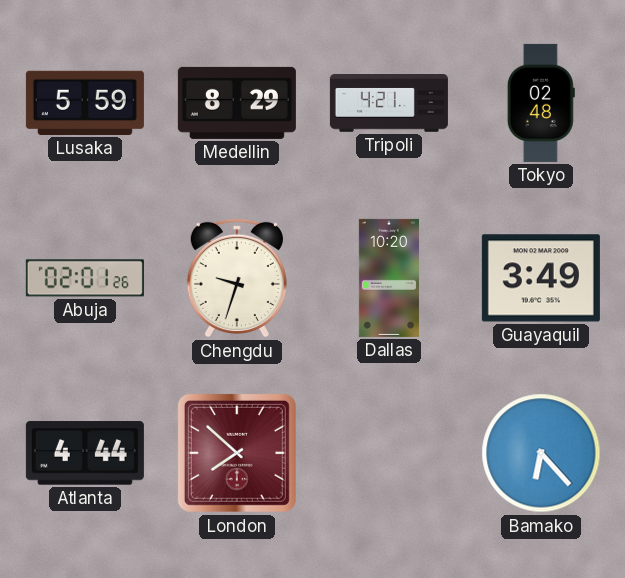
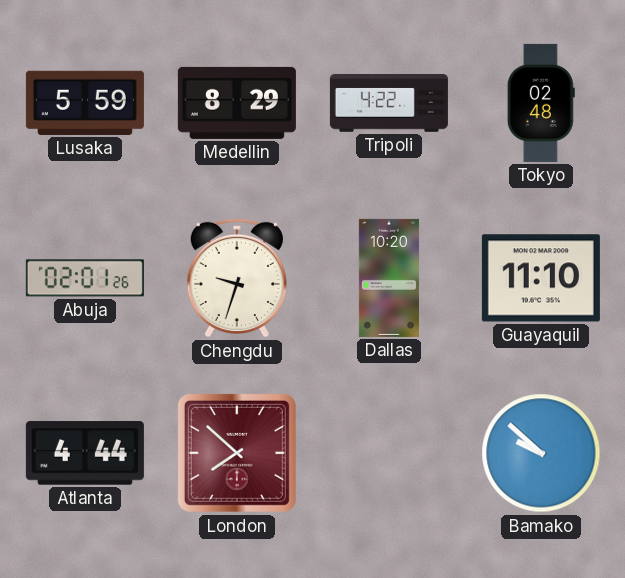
Tripoli: 4:21 -> 4:22
Guayaquil: 3:49 -> 11:10
Bamako: 6:23 -> 9:52
